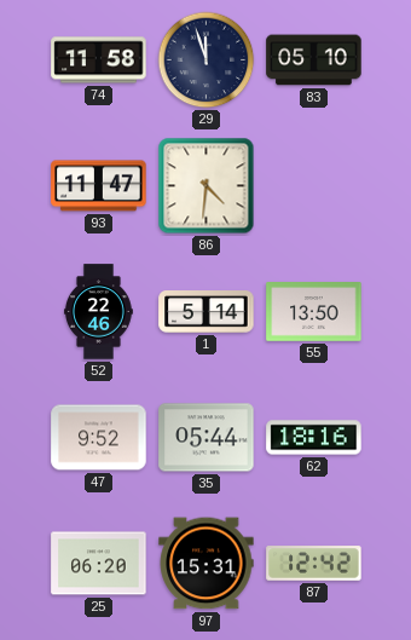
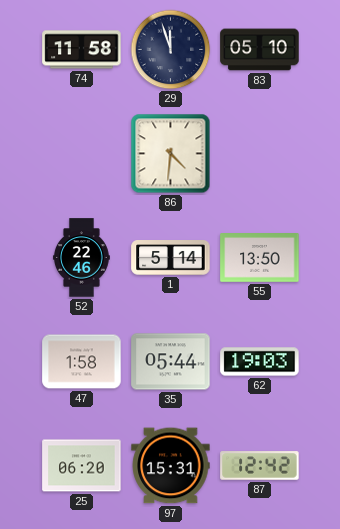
93: 11:47 -> none
47: 9:52 -> 1:58
62: 18:16 -> 19:03
